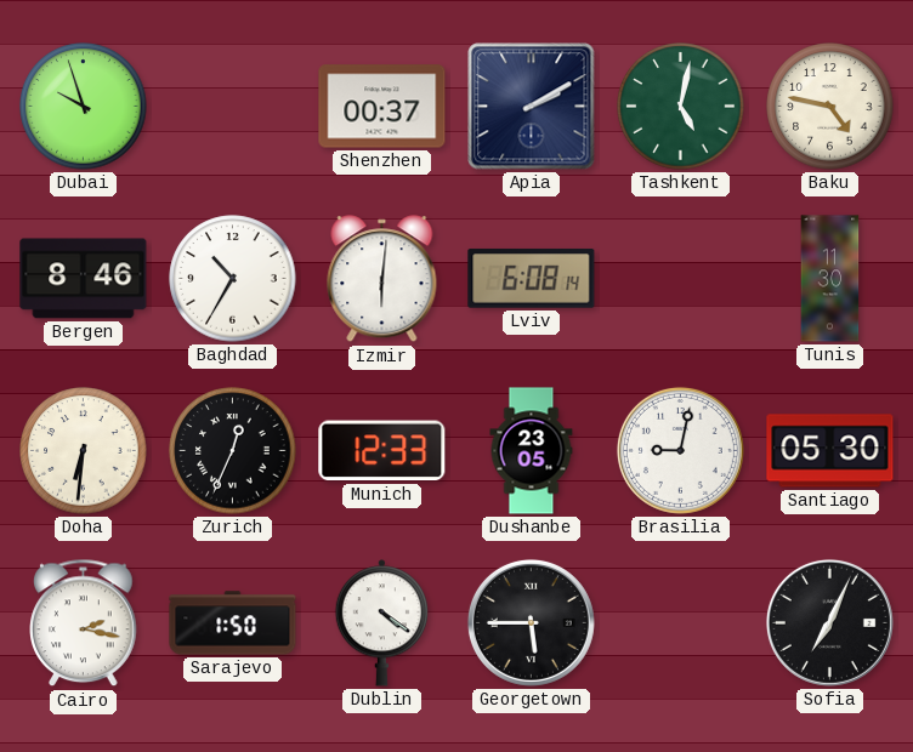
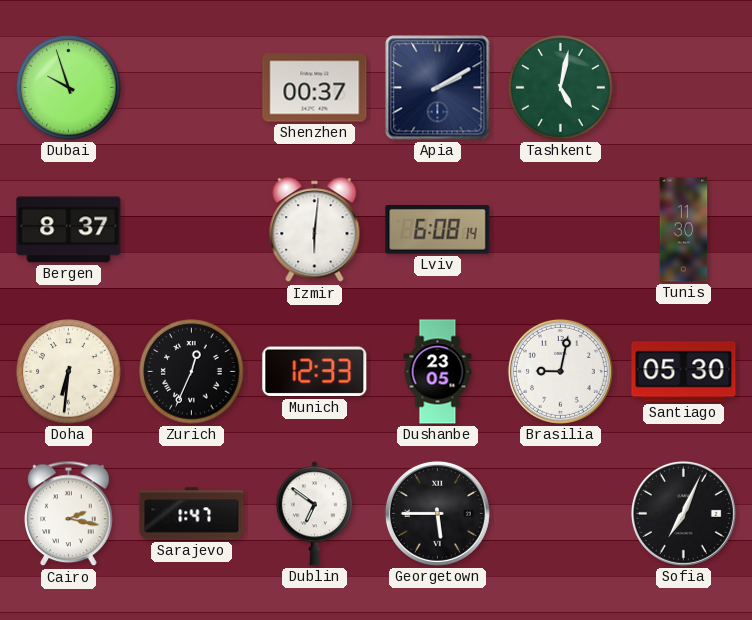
Baku: 4:47 -> none
Bergen: 8:46 -> 8:37
Baghdad: 10:35 -> none
Sarajevo: 1:50 -> 1:47
Dublin: 4:21 -> 6:51
